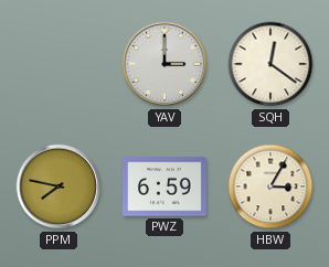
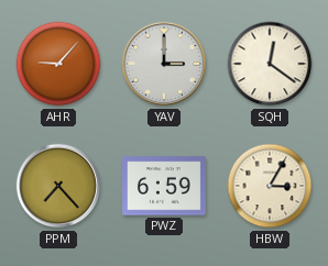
AHR: none -> 9:07
PPM: 7:47 -> 7:23
